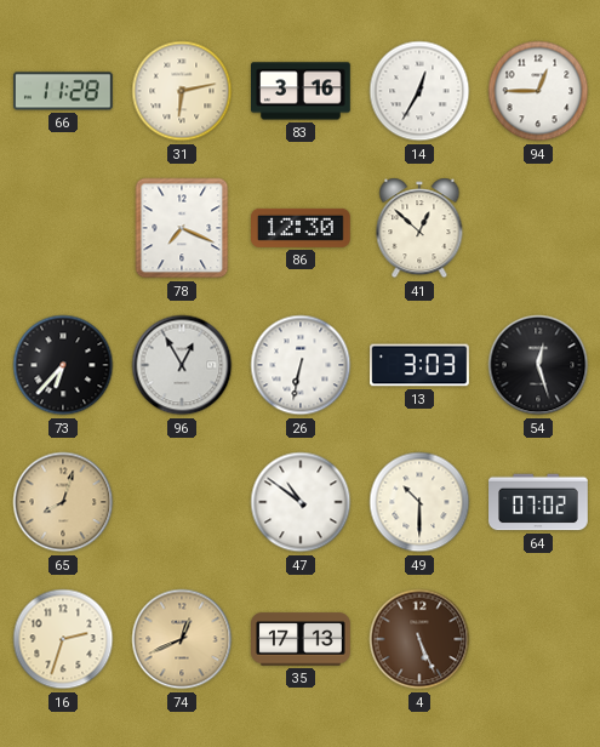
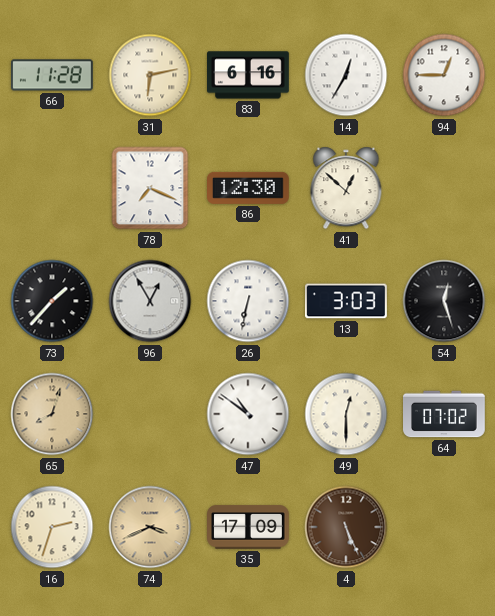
83: 3:16 -> 6:16
73: 6:37 -> 1:37
49: 10:30 -> 12:30
74: 12:41 -> 3:41
35: 17:13 -> 17:09
